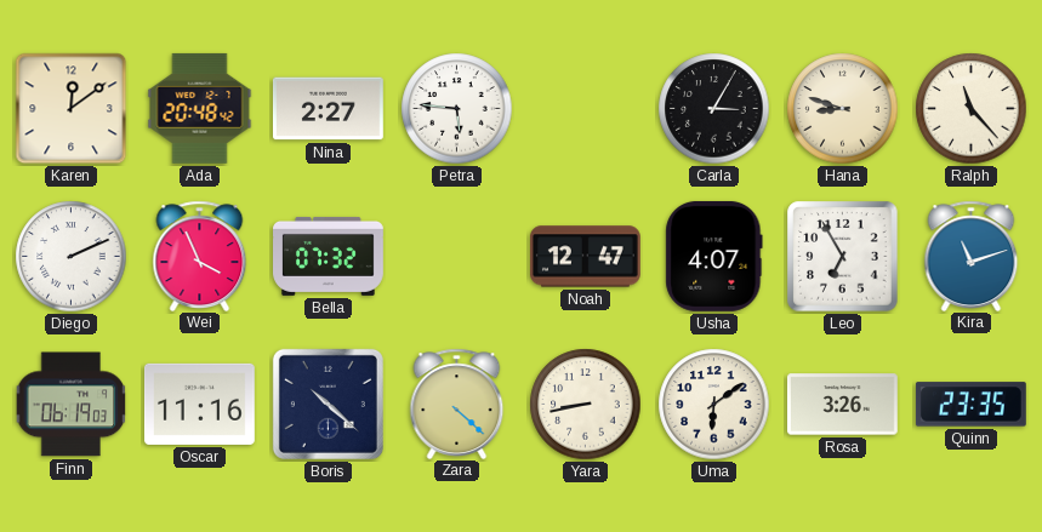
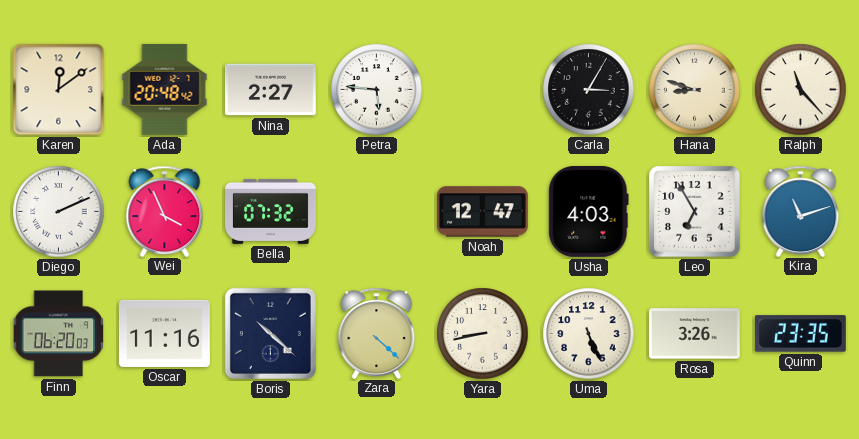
Usha: 4:07 -> 4:03
Finn: 06:19 -> 06:20
Uma: 6:09 -> 5:26
